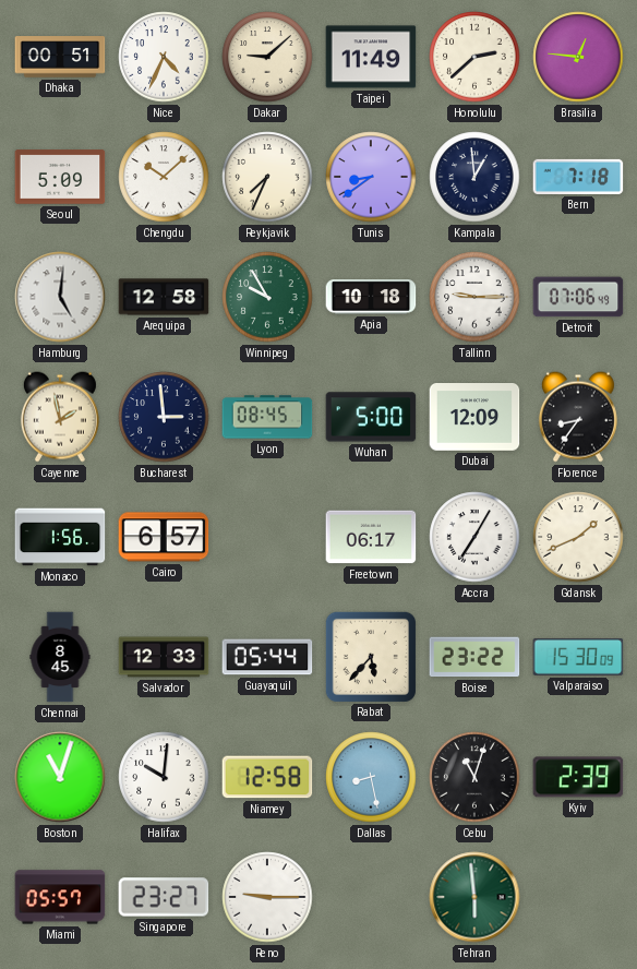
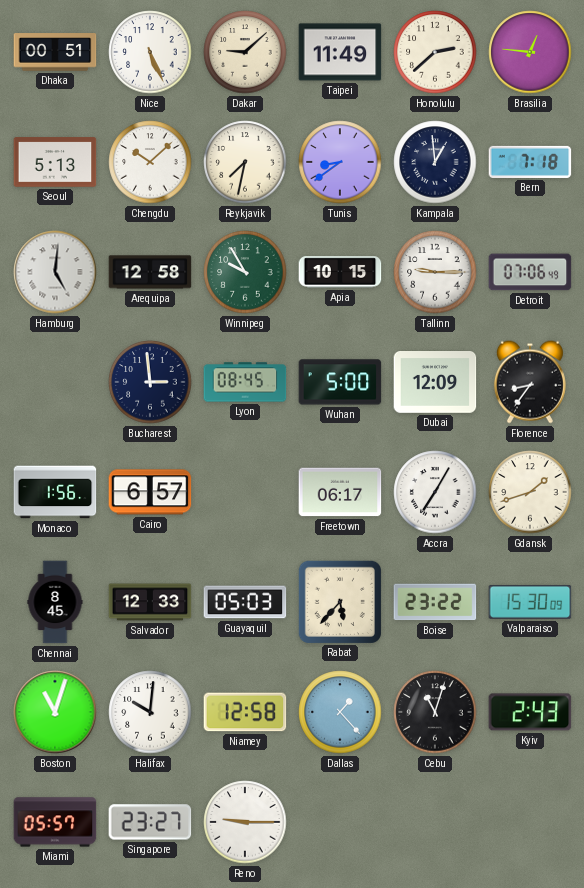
Nice: 4:34 -> 5:26
Seoul: 5:09 -> 5:13
Reykjavik: 7:34 -> 7:32
Apia: 10:18 -> 10:15
Cayenne: 1:58 -> none
Gdansk: 1:41 -> 1:42
Guayaquil: 05:44 -> 05:03
Dallas: 8:28 -> 1:23
Kyiv: 2:39 -> 2:43
Tehran: 5:59 -> none
